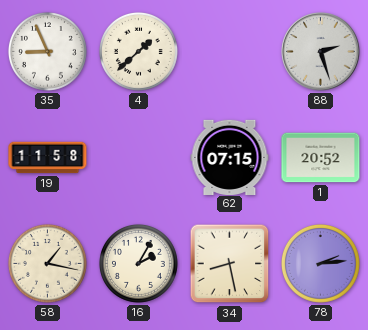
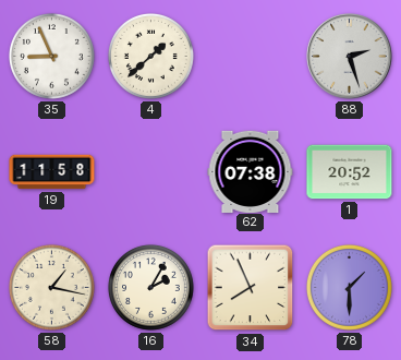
62: 07:15 -> 07:38
34: 8:28 -> 7:56
78: 2:14 -> 1:30
